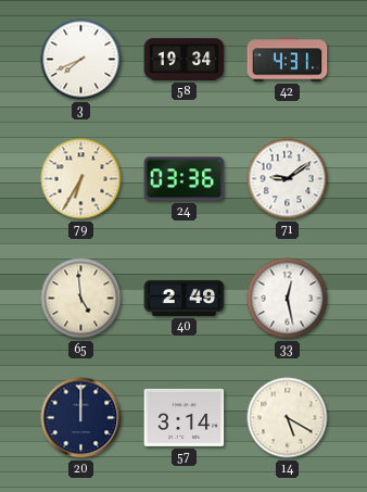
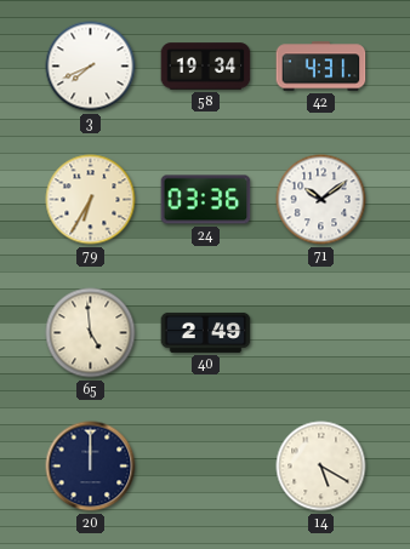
71: 9:09 -> 10:09
33: 12:28 -> none
57: 3:14 -> none
